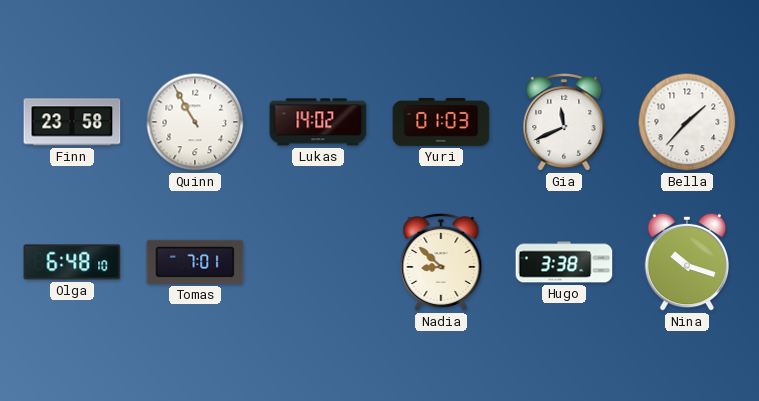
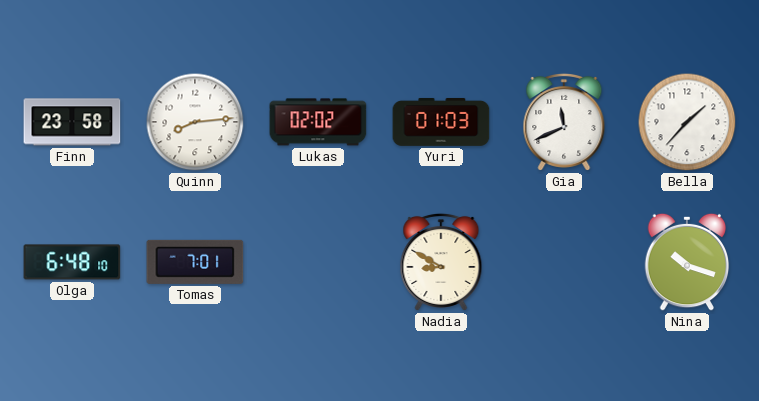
Quinn: 10:55 -> 8:14
Lukas: 14:02 -> 02:02
Nadia: 8:52 -> 8:50
Hugo: 3:38 -> none
